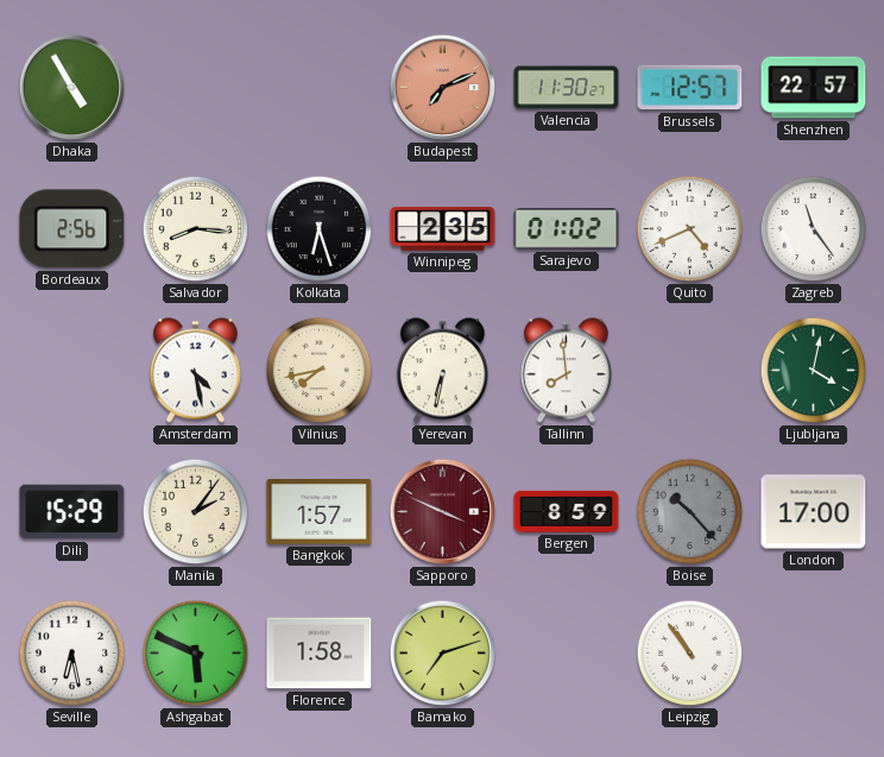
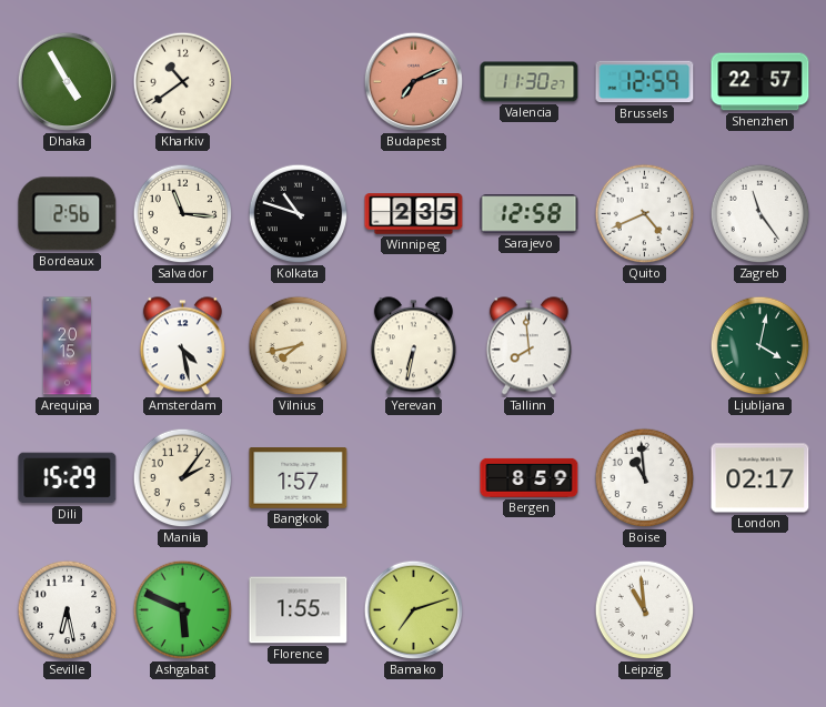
Kharkiv: none -> 10:39
Brussels: 12:57 -> 12:59
Salvador: 8:16 -> 11:16
Kolkata: 6:27 -> 10:48
Sarajevo: 01:02 -> 12:58
Arequipa: none -> 20:15
Sapporo: 3:49 -> none
Boise: 10:23 -> 10:59
Boise dial: grey -> white
London: 17:00 -> 02:17
Florence: 1:58 -> 1:55
Leipzig: 10:54 -> 10:59
